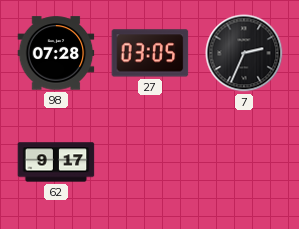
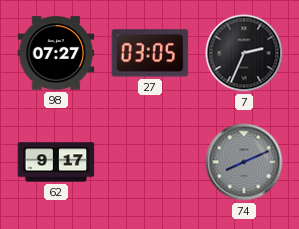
98: 07:28 -> 07:27
74: none -> 8:11
